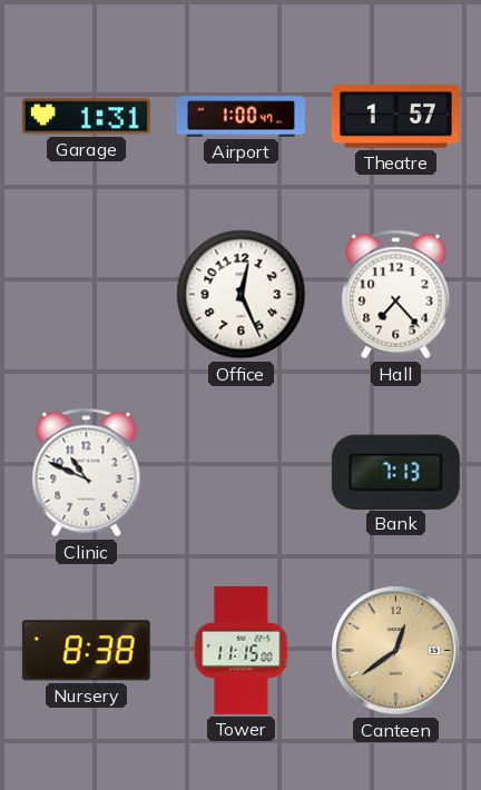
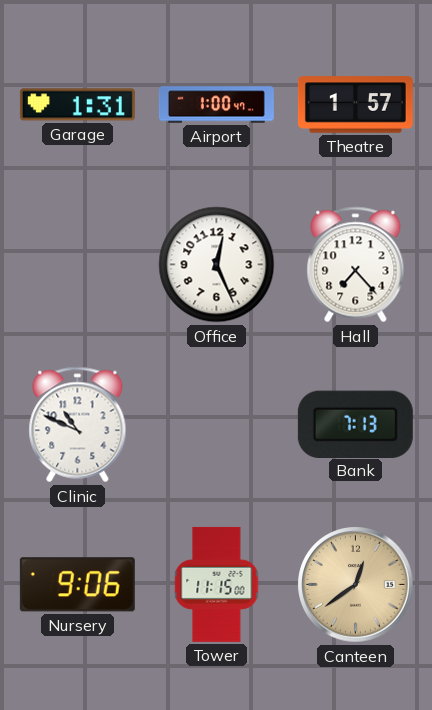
Nursery: 8:38 -> 9:06
